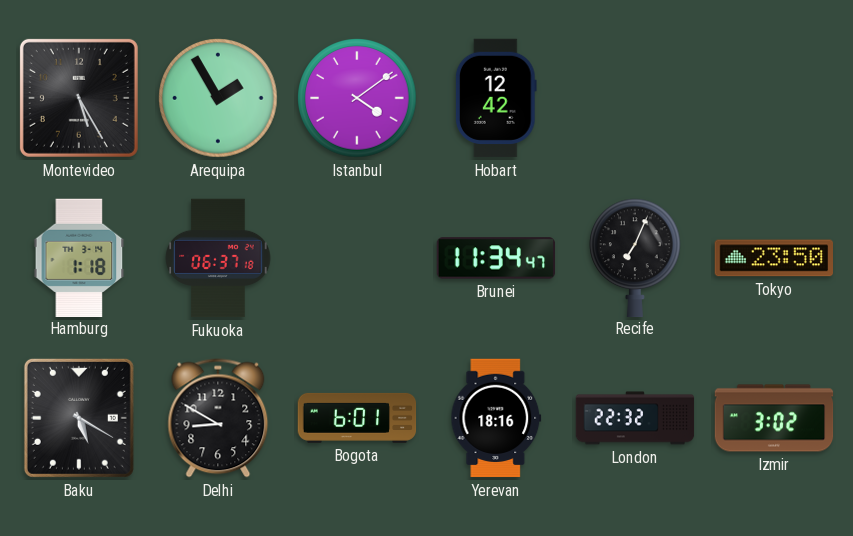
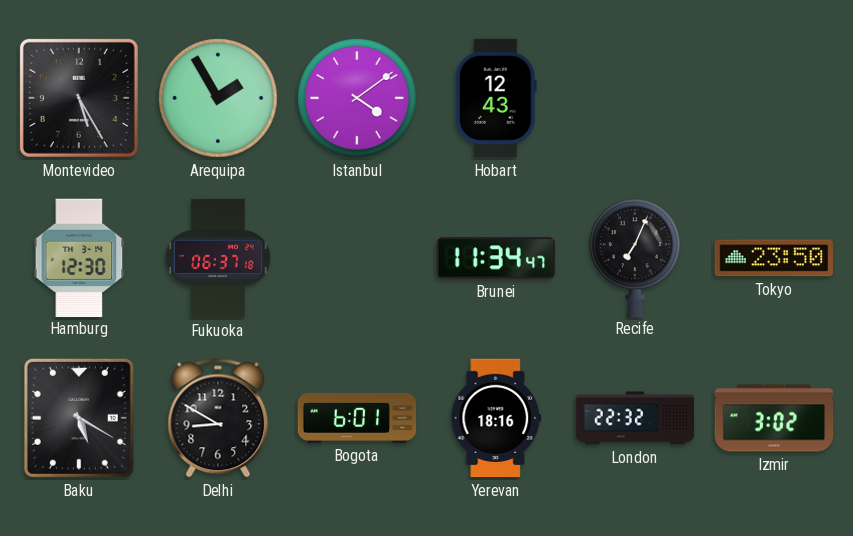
Hobart: 12:42 -> 12:43
Hamburg: 1:18 -> 12:30
